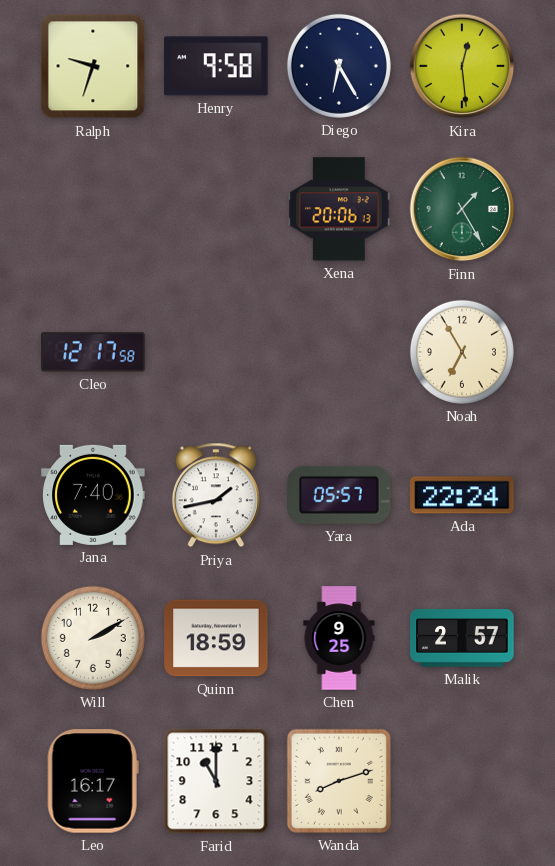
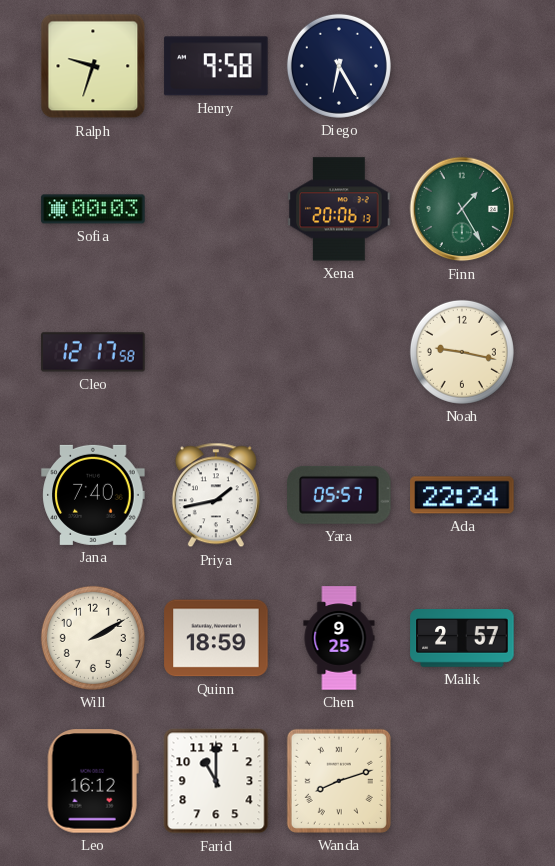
Kira: 12:29 -> none
Sofia: none -> 00:03
Noah: 6:55 -> 9:17
Leo: 16:17 -> 16:12
